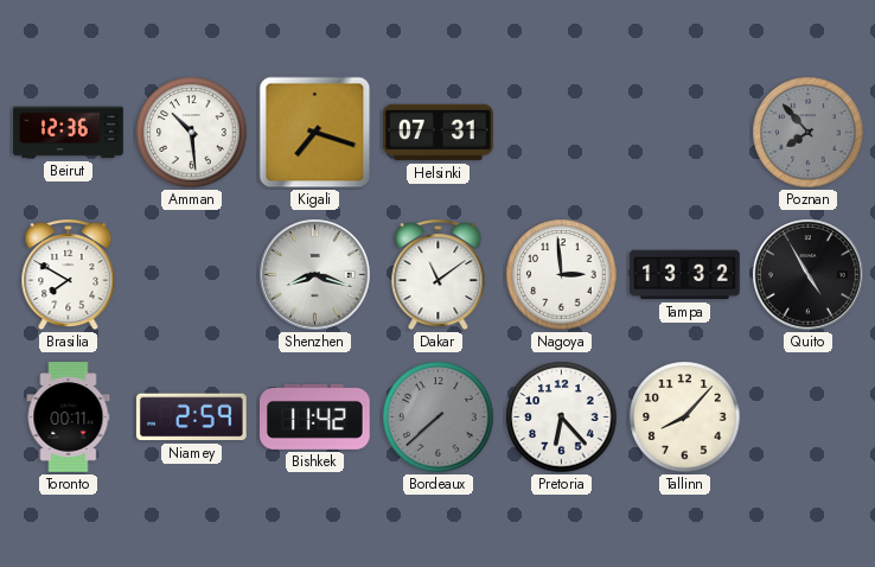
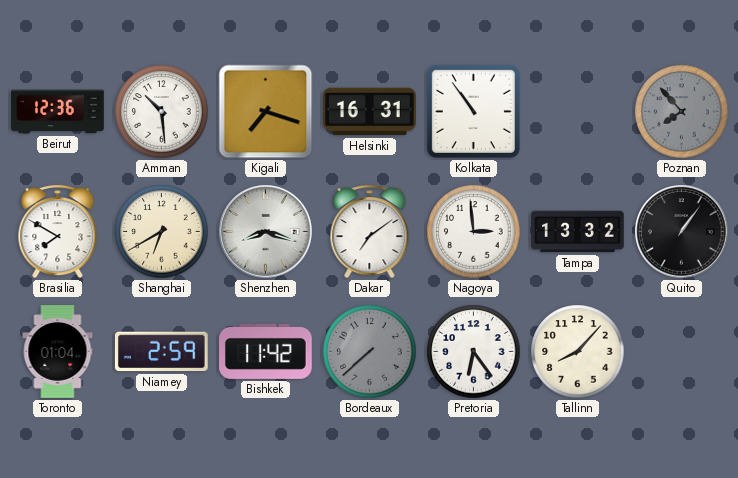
Helsinki: 07:31 -> 16:31
Kolkata: none -> 10:54
Shanghai: none -> 6:40
Dakar: 11:09 -> 7:09
Quito: 4:55 -> 1:06
Toronto: 00:11 -> 01:04
Pretoria: 6:23 -> 6:24
